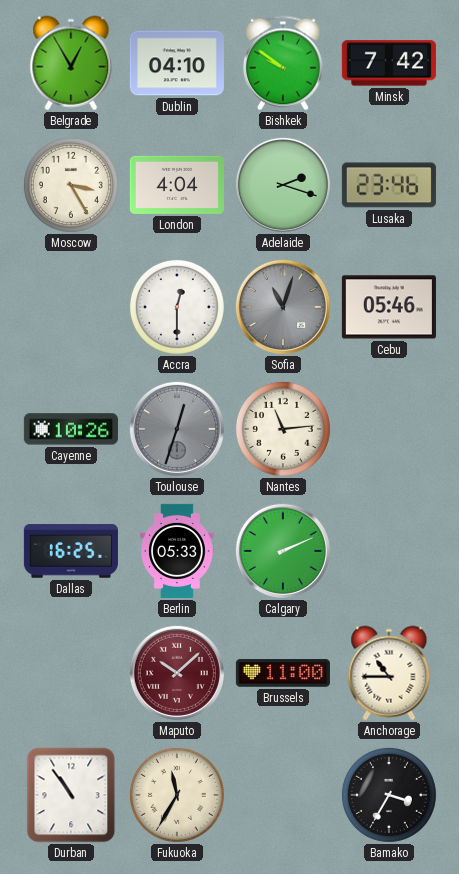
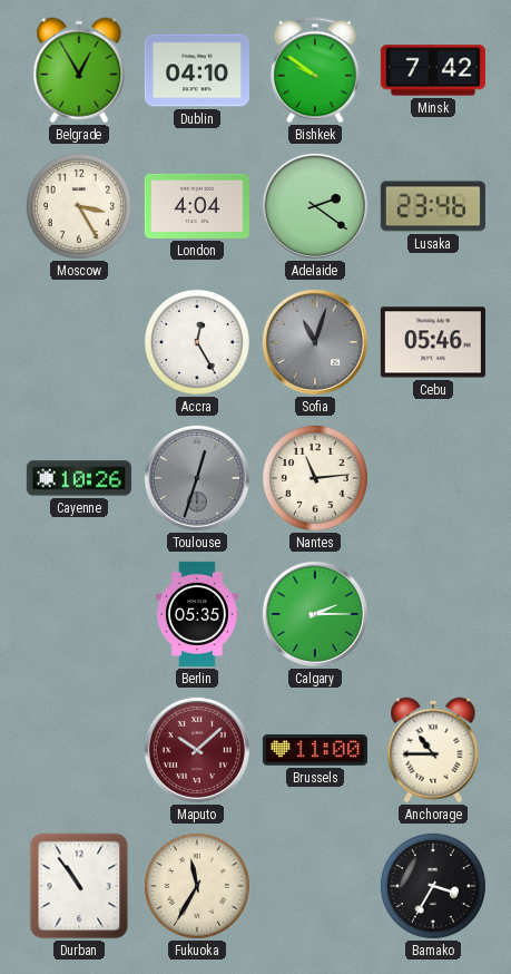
Adelaide: 2:18 -> 2:21
Accra: 12:30 -> 12:25
Dallas: 16:25 -> none
Berlin: 05:33 -> 05:35
Calgary: 2:11 -> 2:15
